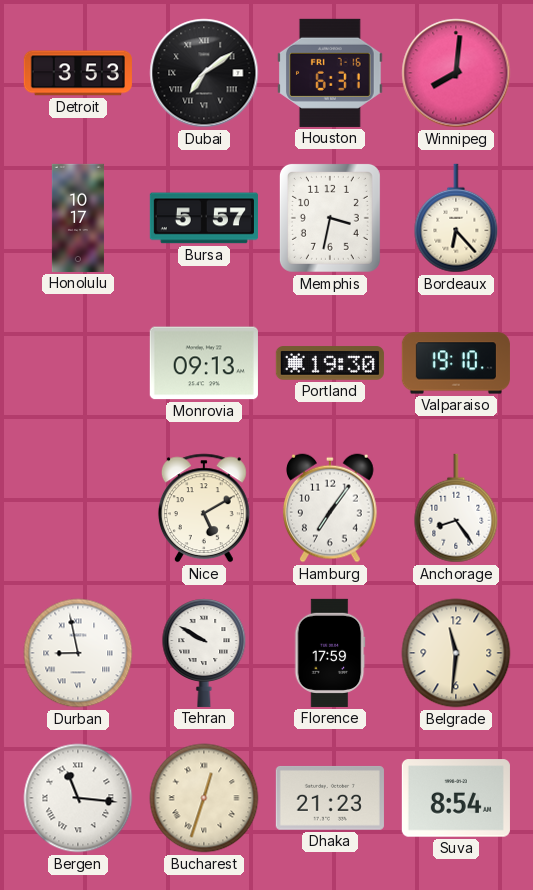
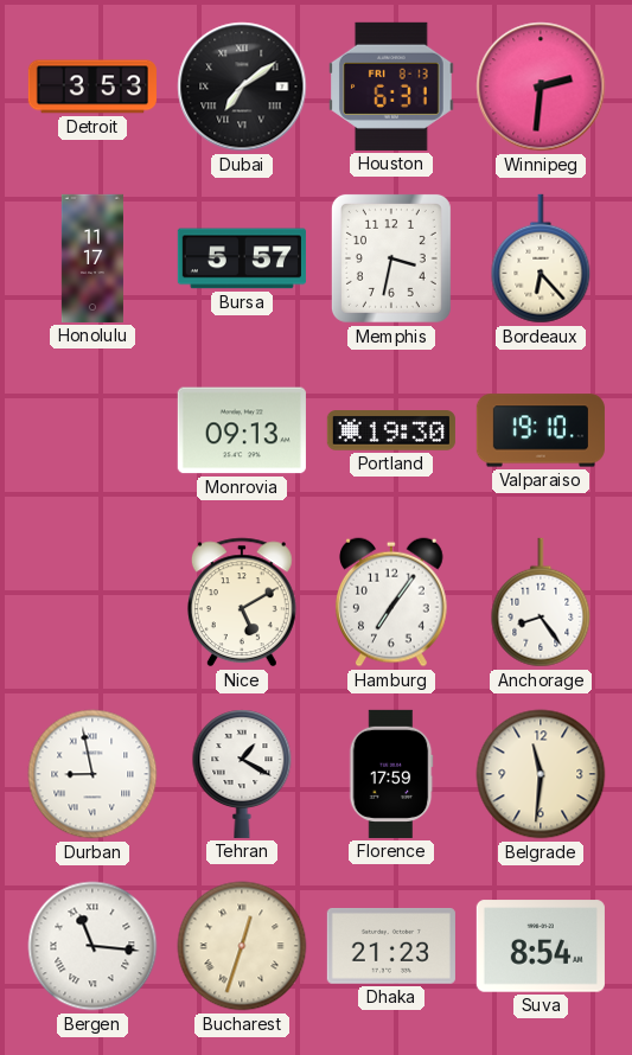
Houston date: FRI 7-16 -> FRI 8-13
Winnipeg: 8:01 -> 2:31
Honolulu: 10:17 -> 11:17
Tehran: 9:50 -> 1:20
